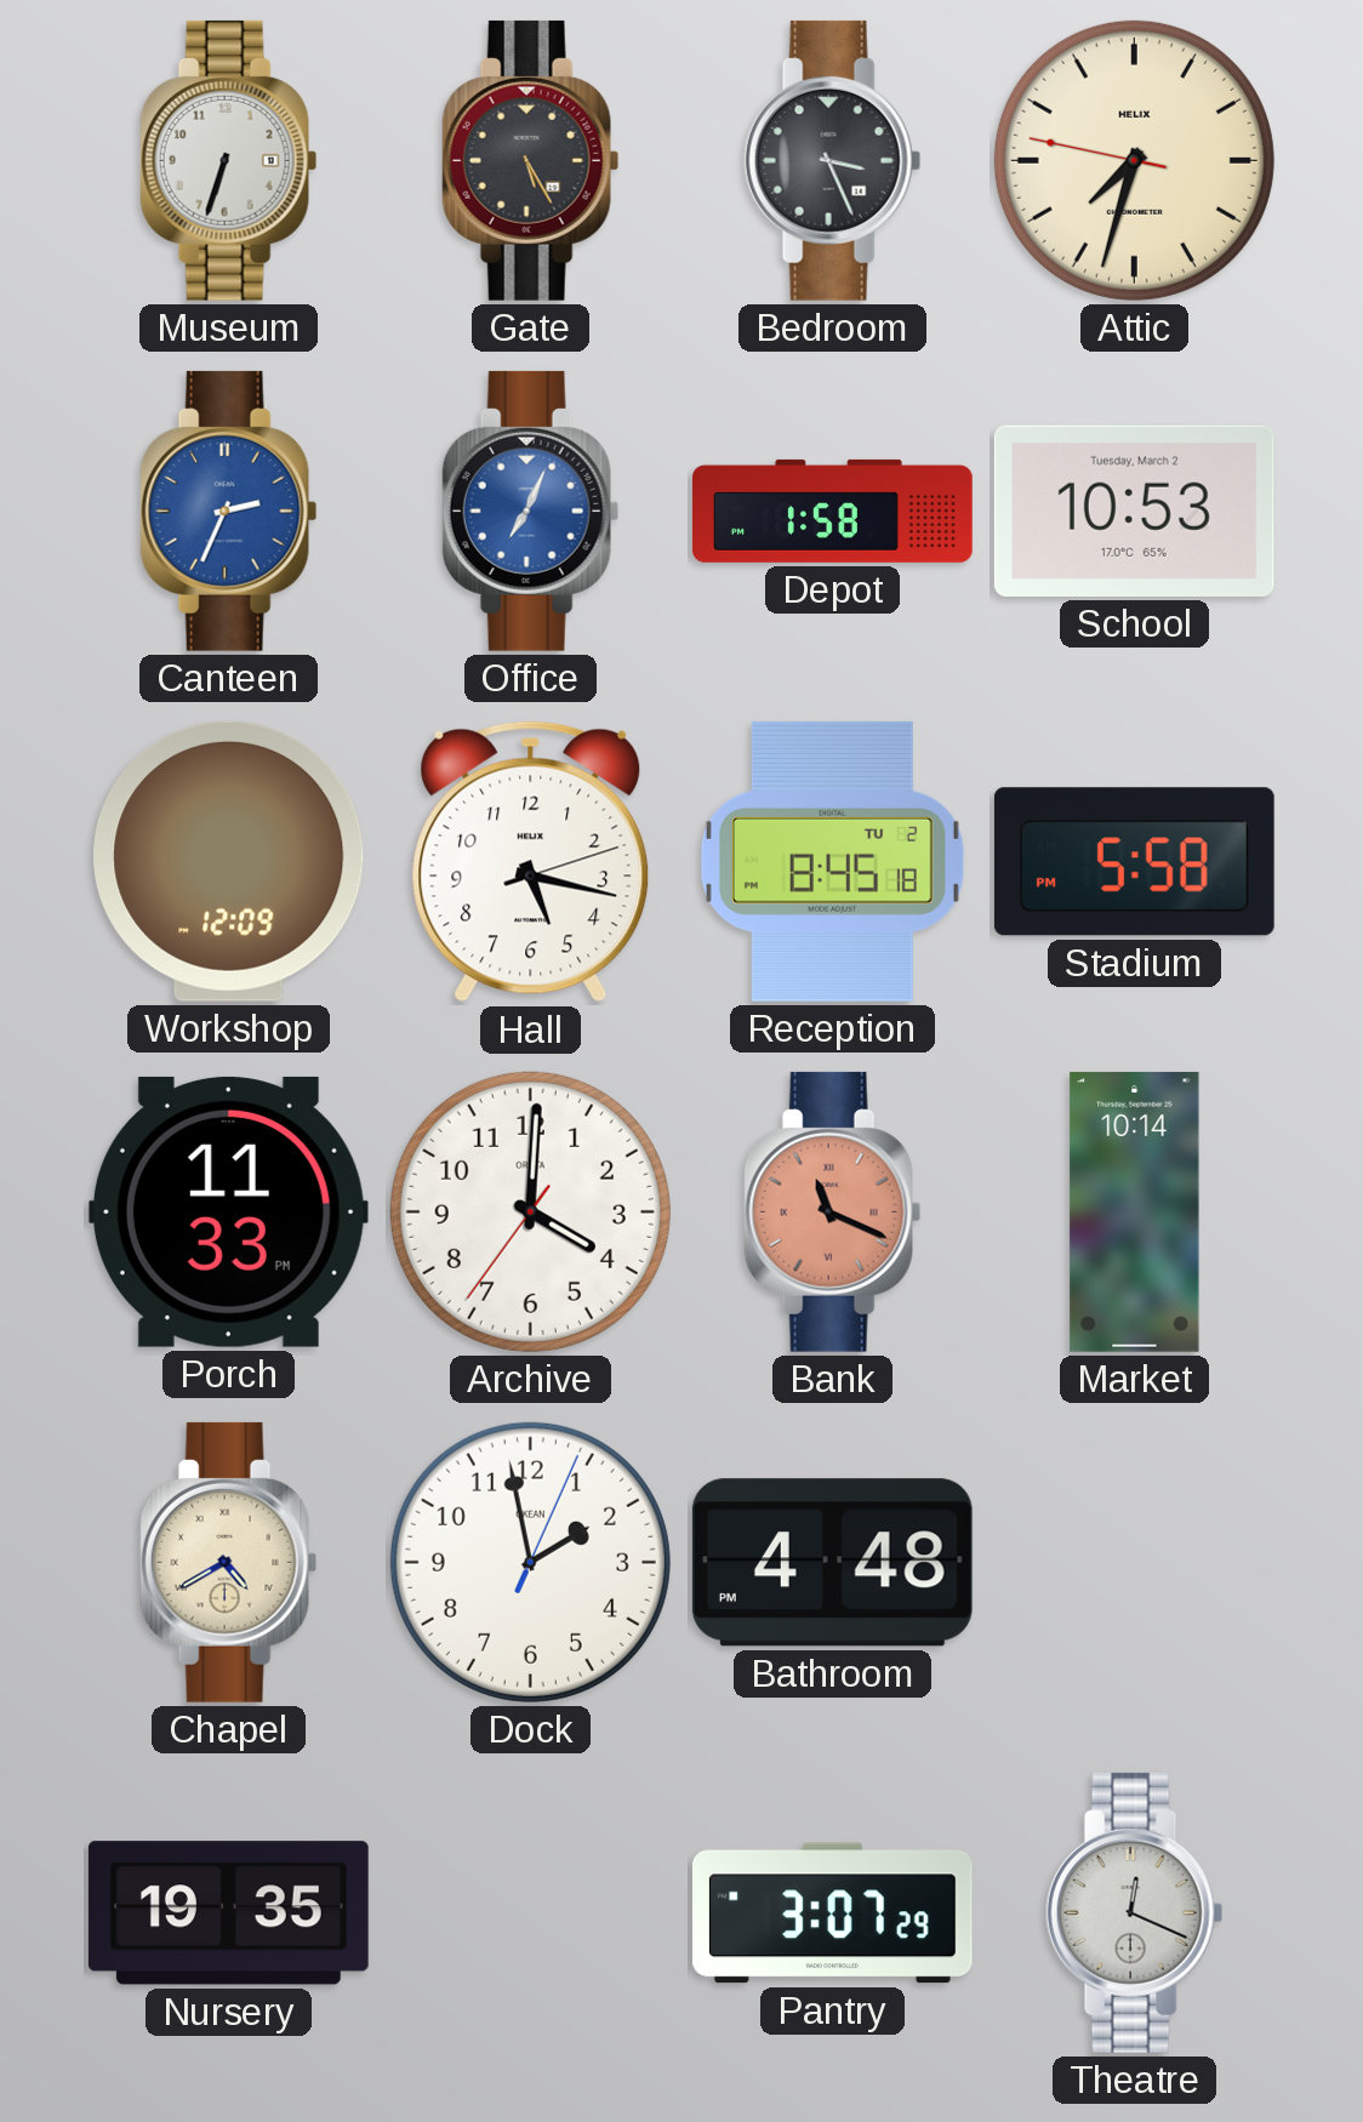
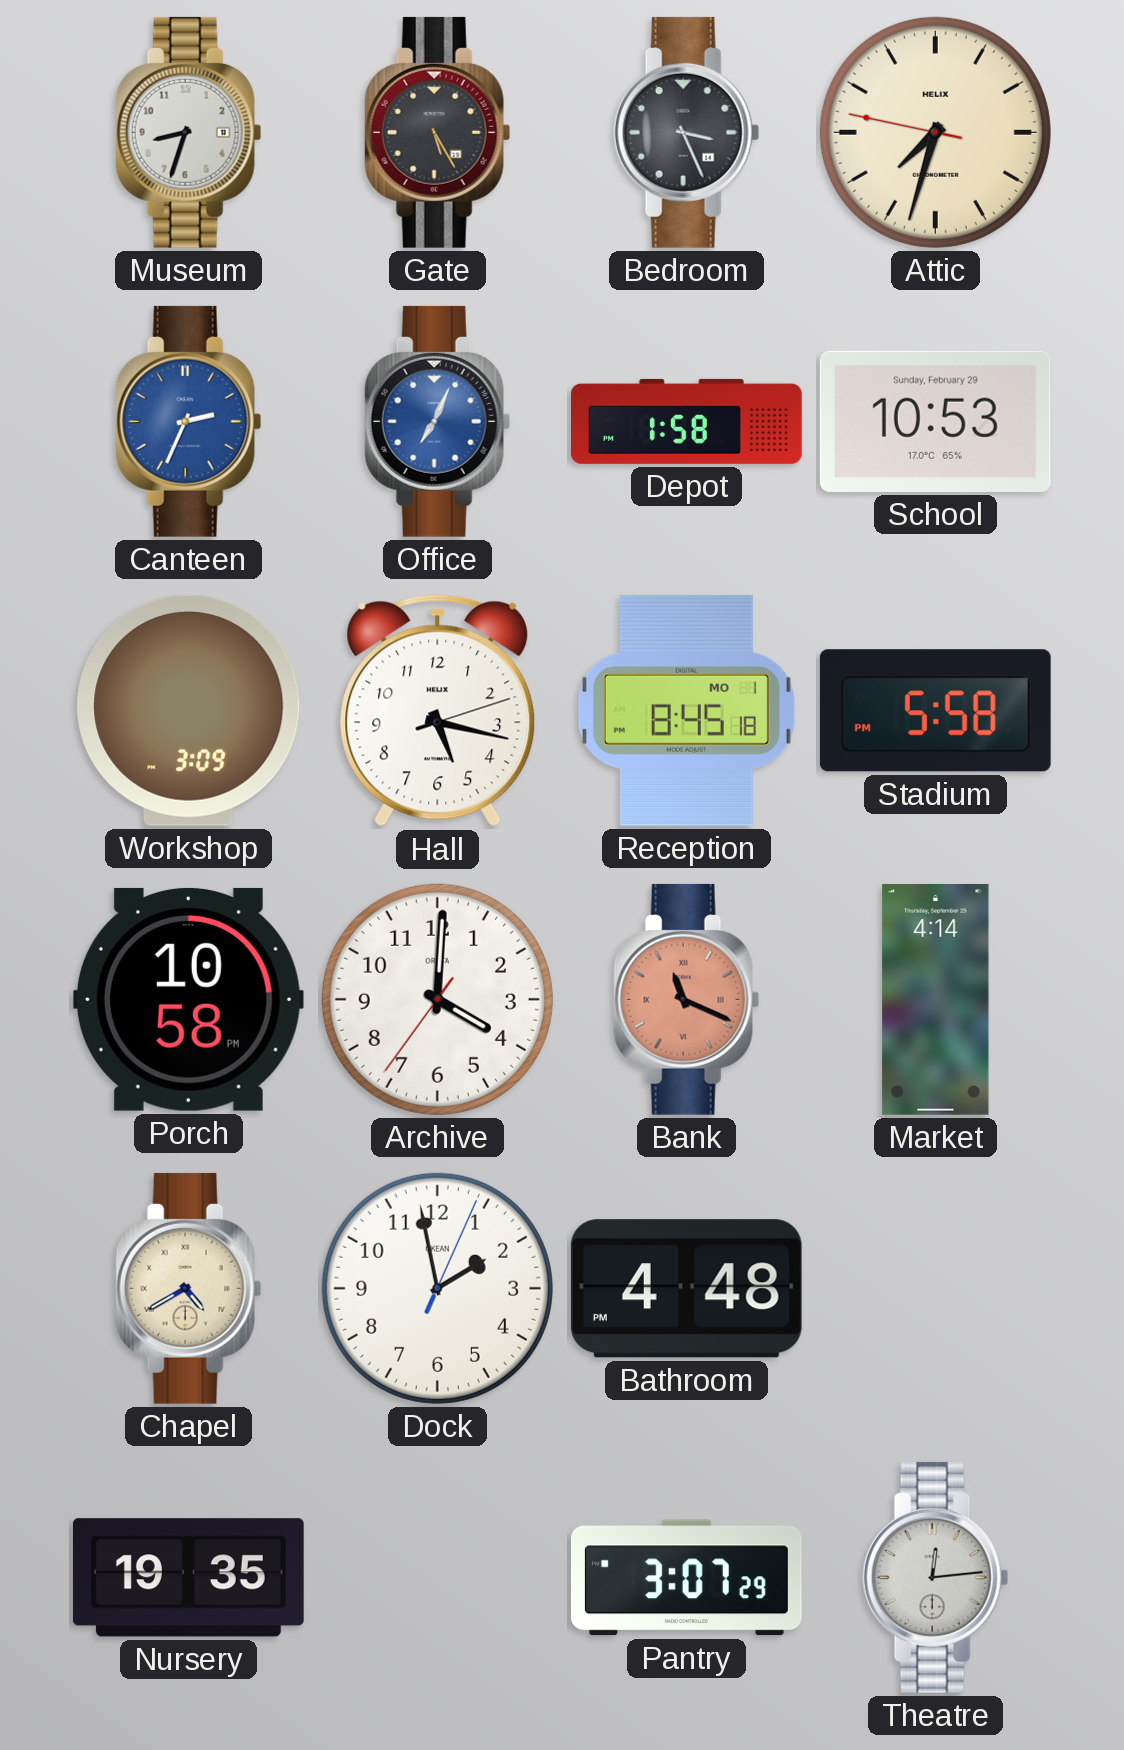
Museum: 6:33 -> 8:33
School date: Tuesday, March 2 -> Sunday, February 29
Workshop: 12:09 -> 3:09
Reception date: TU 2 -> MO 1
Porch: 11:33 -> 10:58
Market: 10:14 -> 4:14
Theatre: 12:19 -> 12:14
